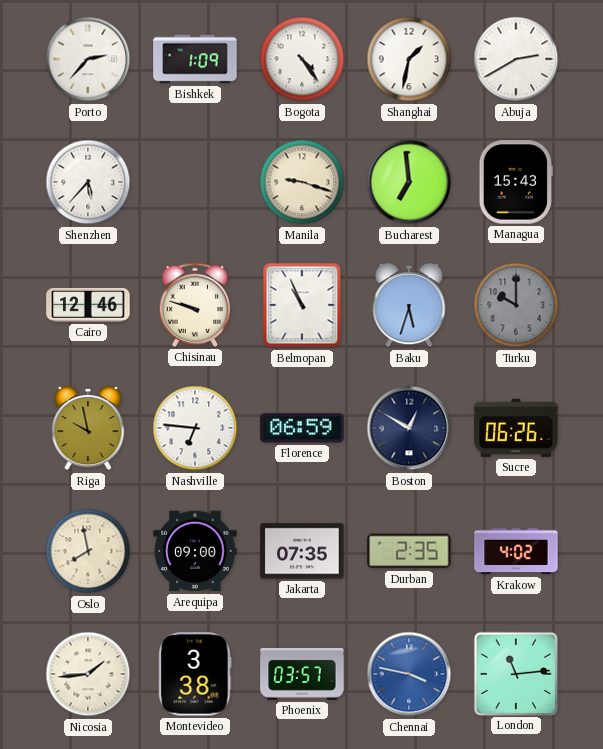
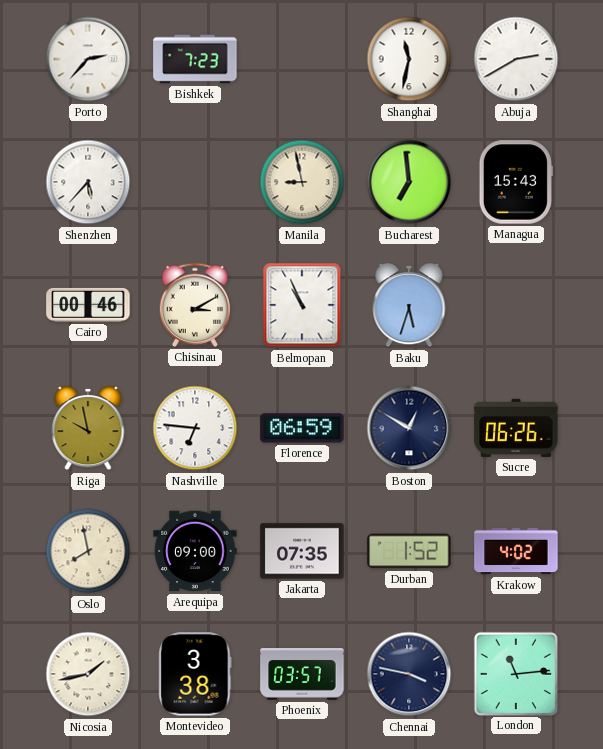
Bishkek: 1:09 -> 7:23
Bogota: 4:24 -> none
Shanghai: 1:32 -> 11:32
Manila: 9:18 -> 8:58
Cairo: 12:46 -> 00:46
Chisinau: 9:48 -> 3:10
Turku: 10:00 -> none
Durban: 2:35 -> 1:52
Nicosia: 1:44 -> 1:43
Chennai dial: blue -> navy
